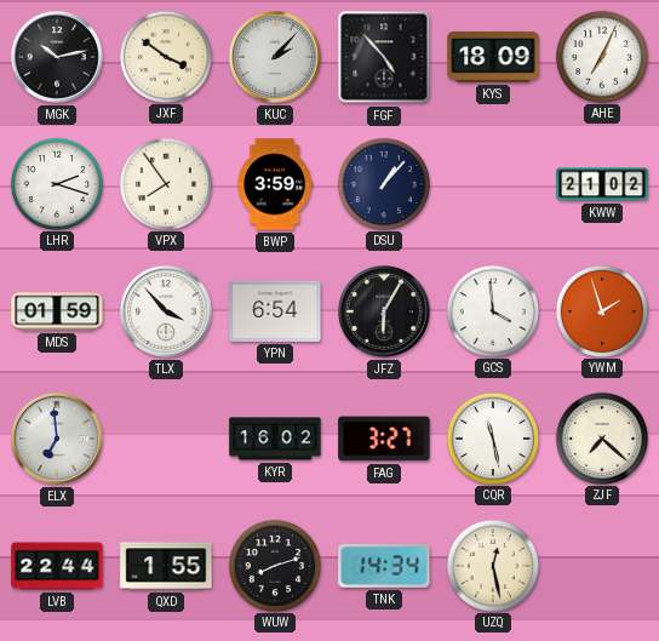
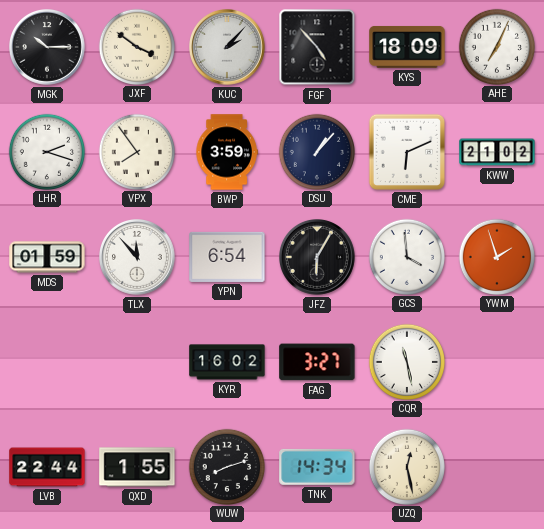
MGK: 10:13 -> 10:15
CME: none -> 6:11
TLX: 3:53 -> 11:53
ELX: 6:59 -> none
ZJF: 7:22 -> none
